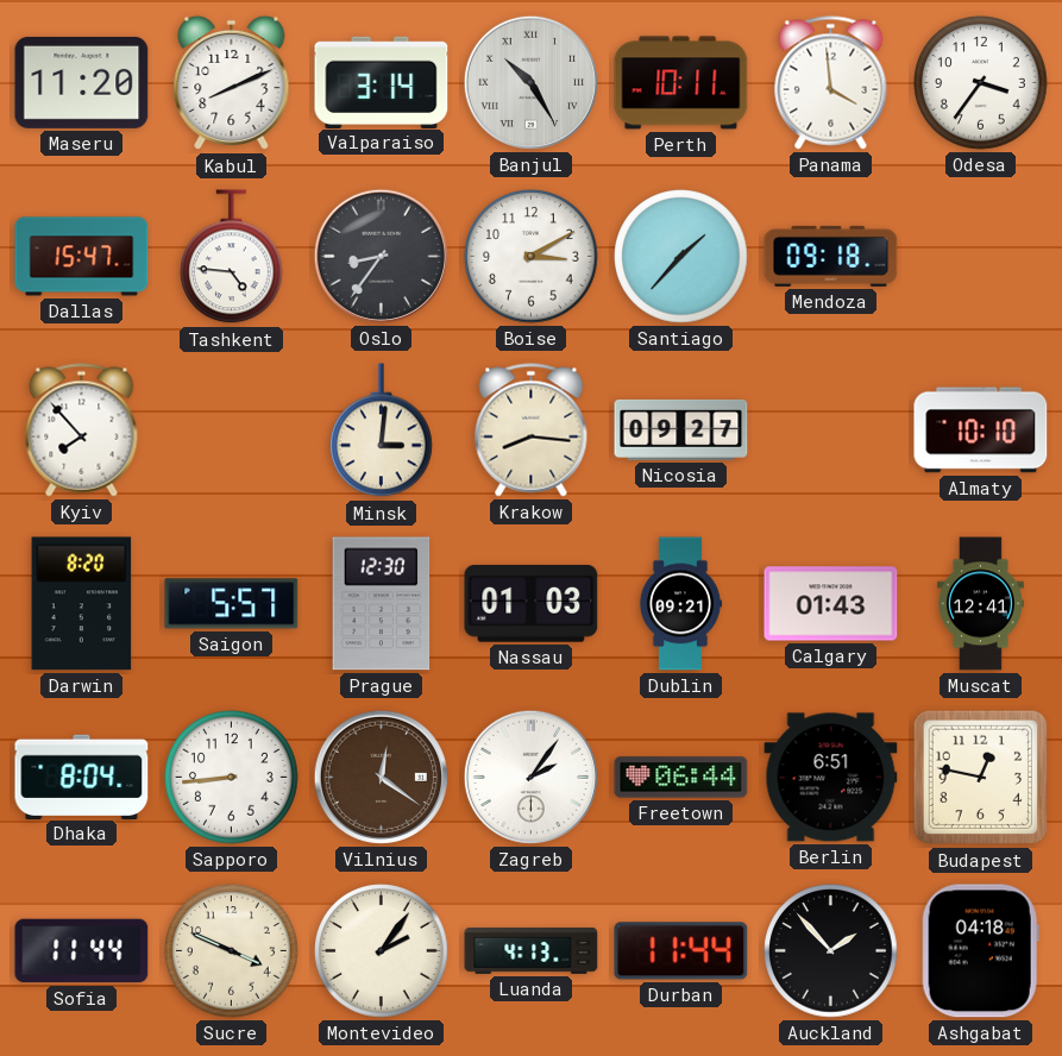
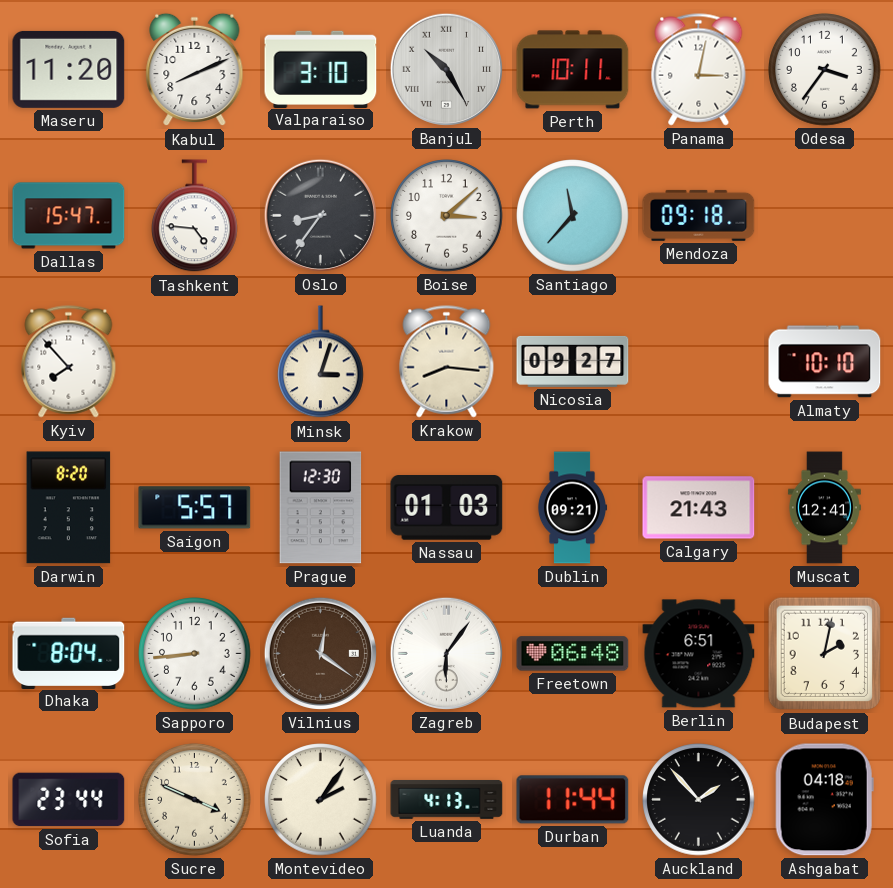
Valparaiso: 3:14 -> 3:10
Panama: 3:59 -> 3:02
Boise: 3:10 -> 3:08
Santiago: 1:37 -> 11:37
Minsk: 3:01 -> 3:03
Calgary: 01:43 -> 21:43
Zagreb: 2:06 -> 6:06
Freetown: 06:44 -> 06:48
Budapest: 12:47 -> 2:02
Sofia: 11:44 -> 23:44
